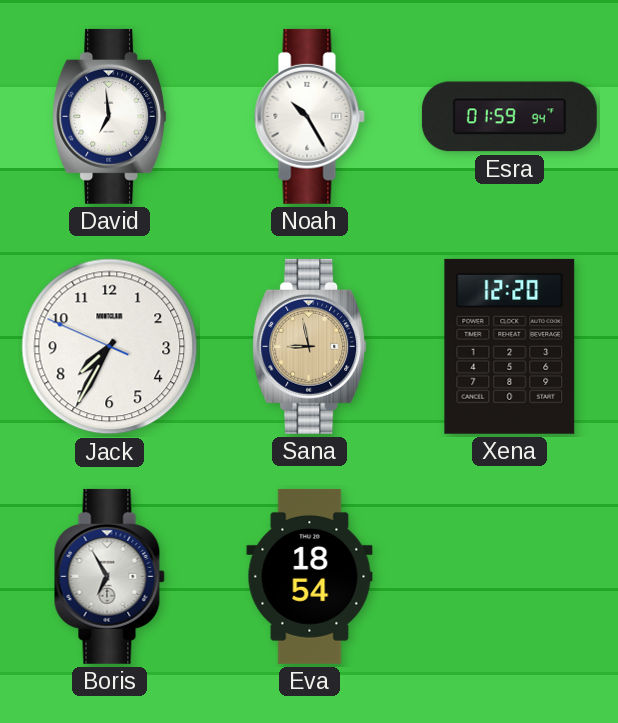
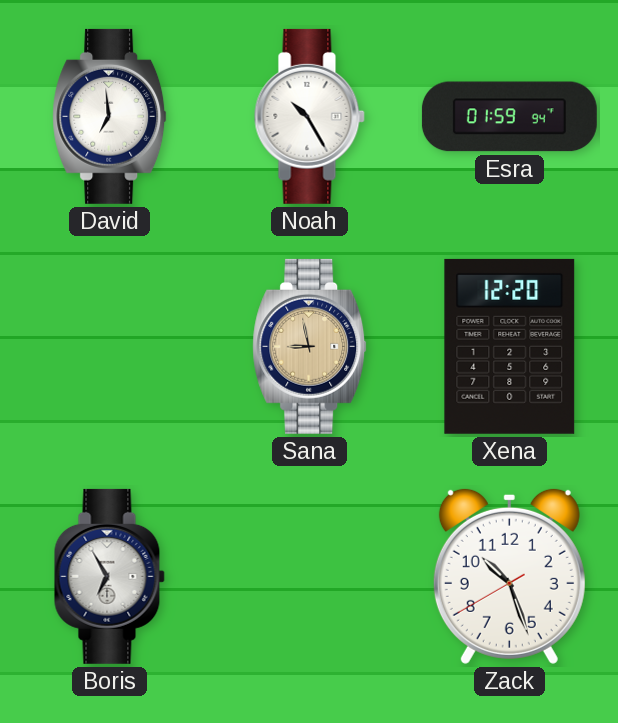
Jack: 7:34 -> none
Eva: 18:54 -> none
Zack: none -> 10:26
